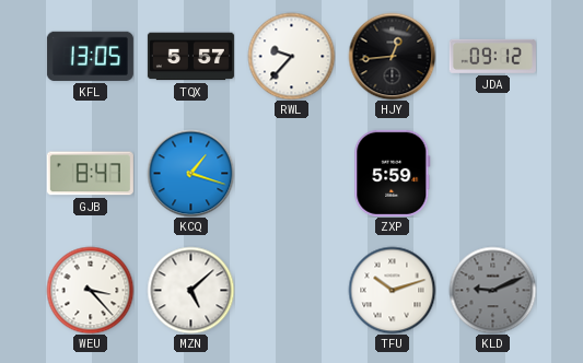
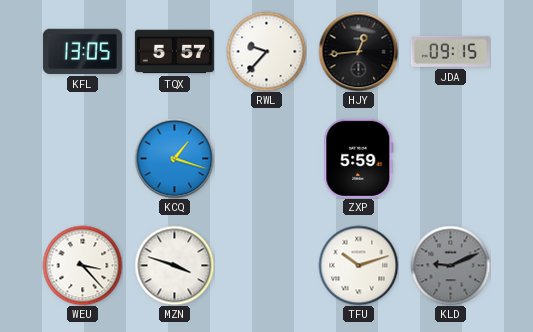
JDA: 09:12 -> 09:15
GJB: 8:47 -> none
MZN: 5:08 -> 3:48
